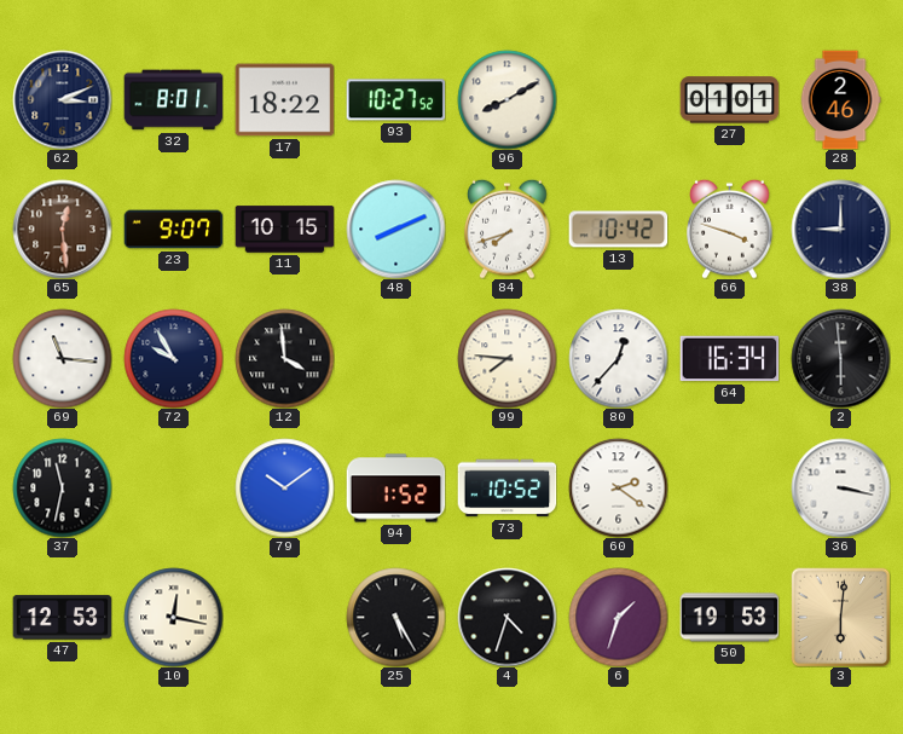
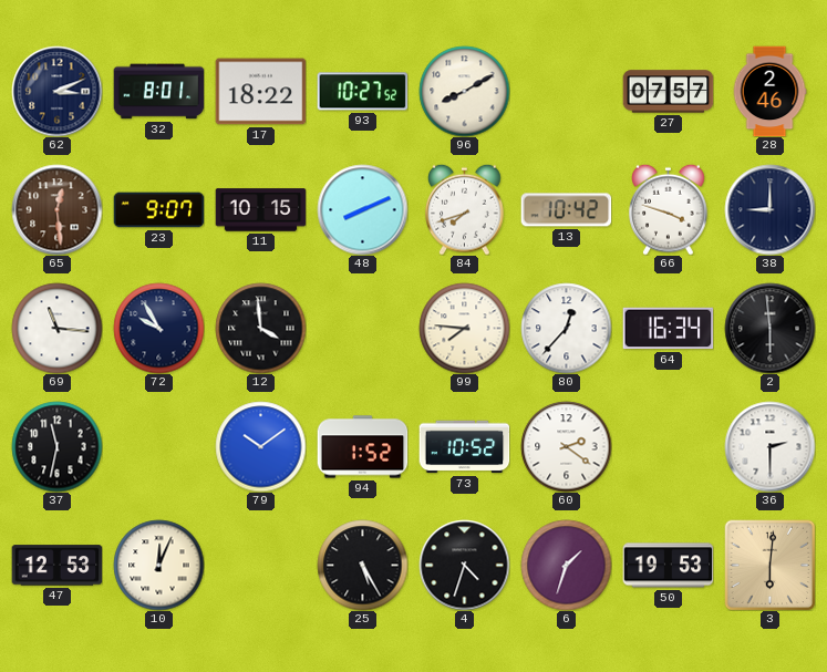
27: 01:01 -> 07:57
36: 3:17 -> 2:30
10: 12:17 -> 12:04
